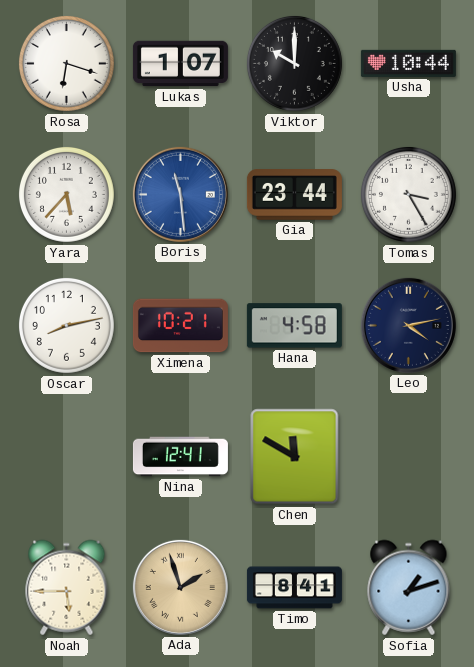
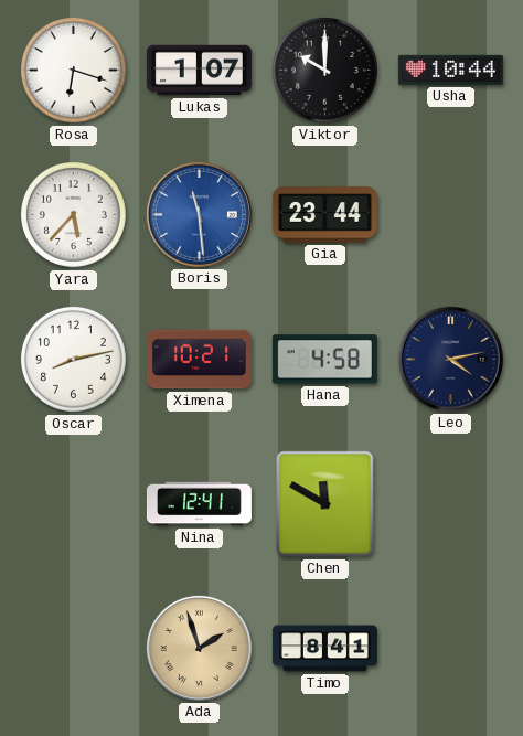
Tomas: 3:25 -> none
Noah: 5:45 -> none
Sofia: 1:12 -> none
